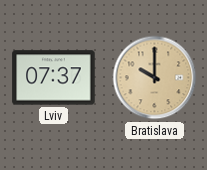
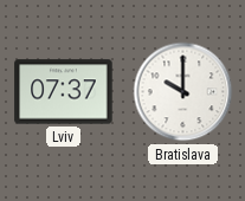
Bratislava dial: champagne -> white
